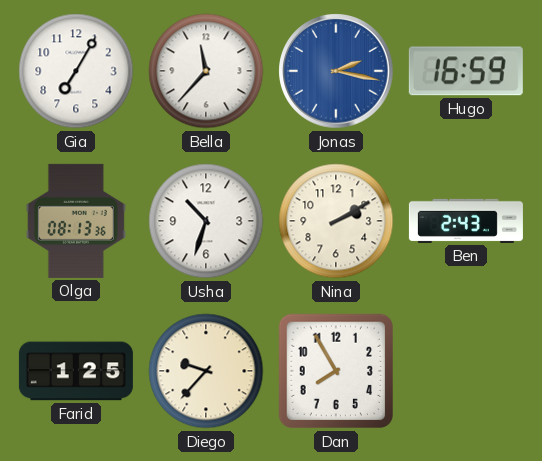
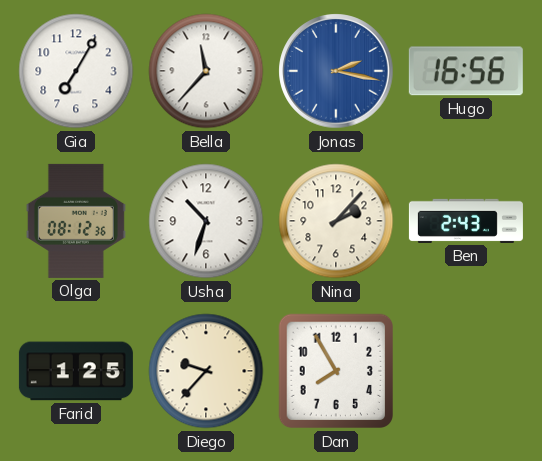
Hugo: 16:59 -> 16:56
Olga: 08:13 -> 08:12
Nina: 2:10 -> 2:07
